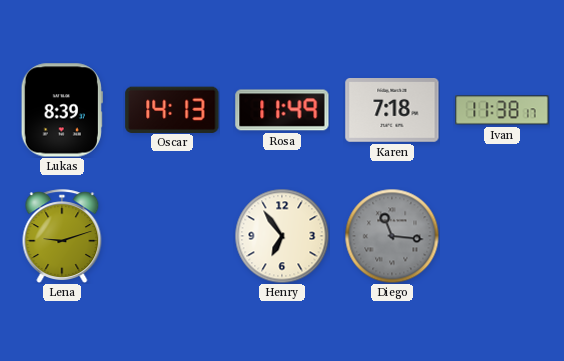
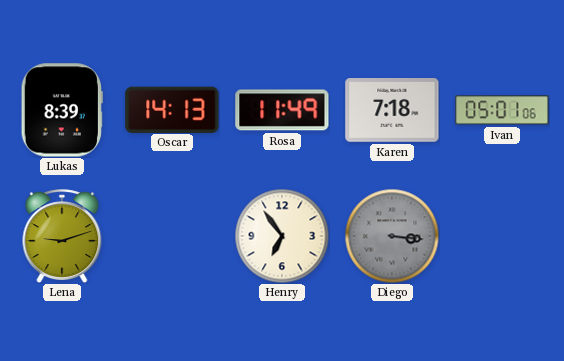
Ivan: 11:38 -> 05:01
Diego: 11:16 -> 3:16
